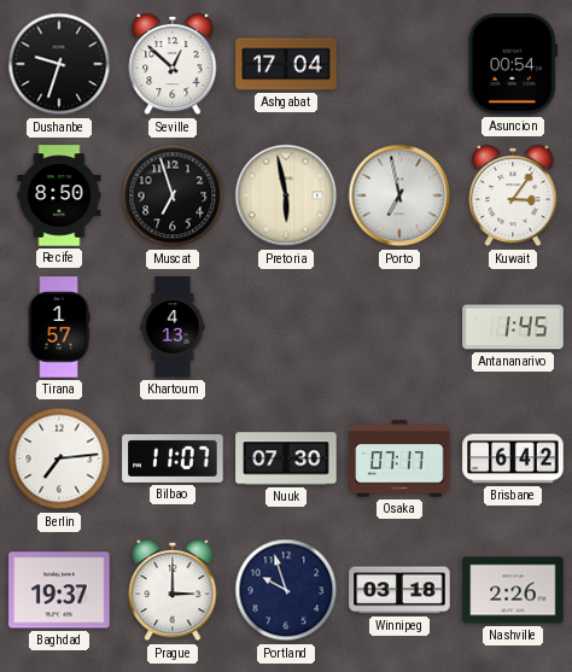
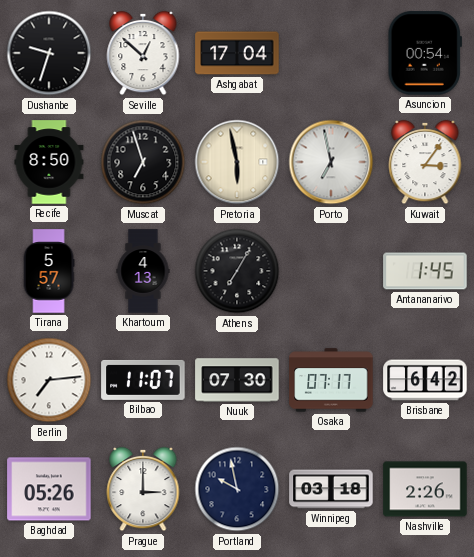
Tirana: 1:57 -> 5:57
Athens: none -> 7:05
Baghdad: 19:37 -> 05:26
Portland: 9:57 -> 9:58
